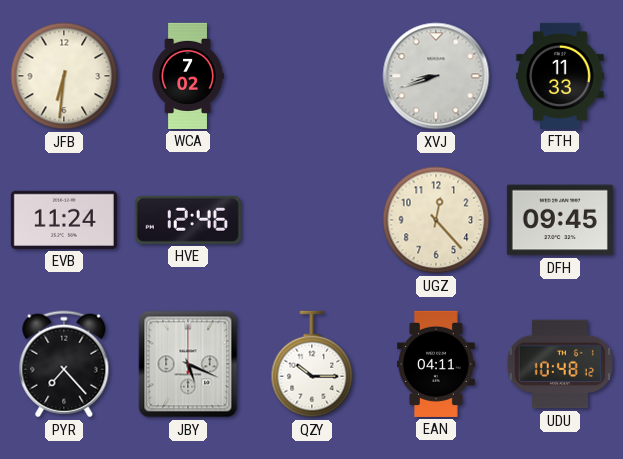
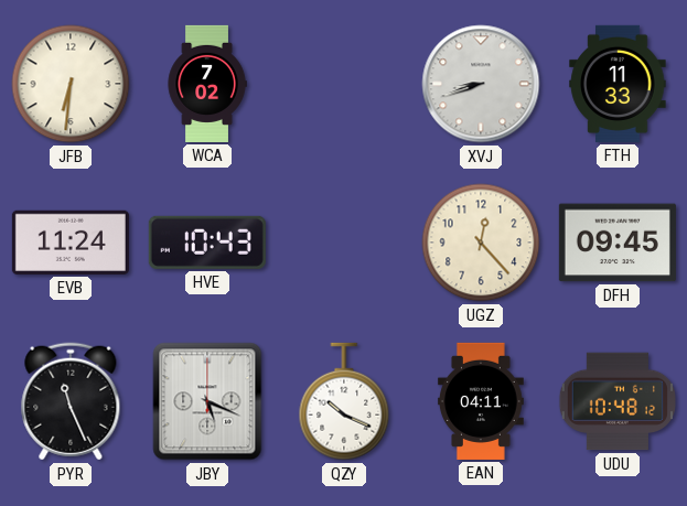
HVE: 12:46 -> 10:43
PYR: 7:23 -> 11:26
QZY: 10:15 -> 10:19
